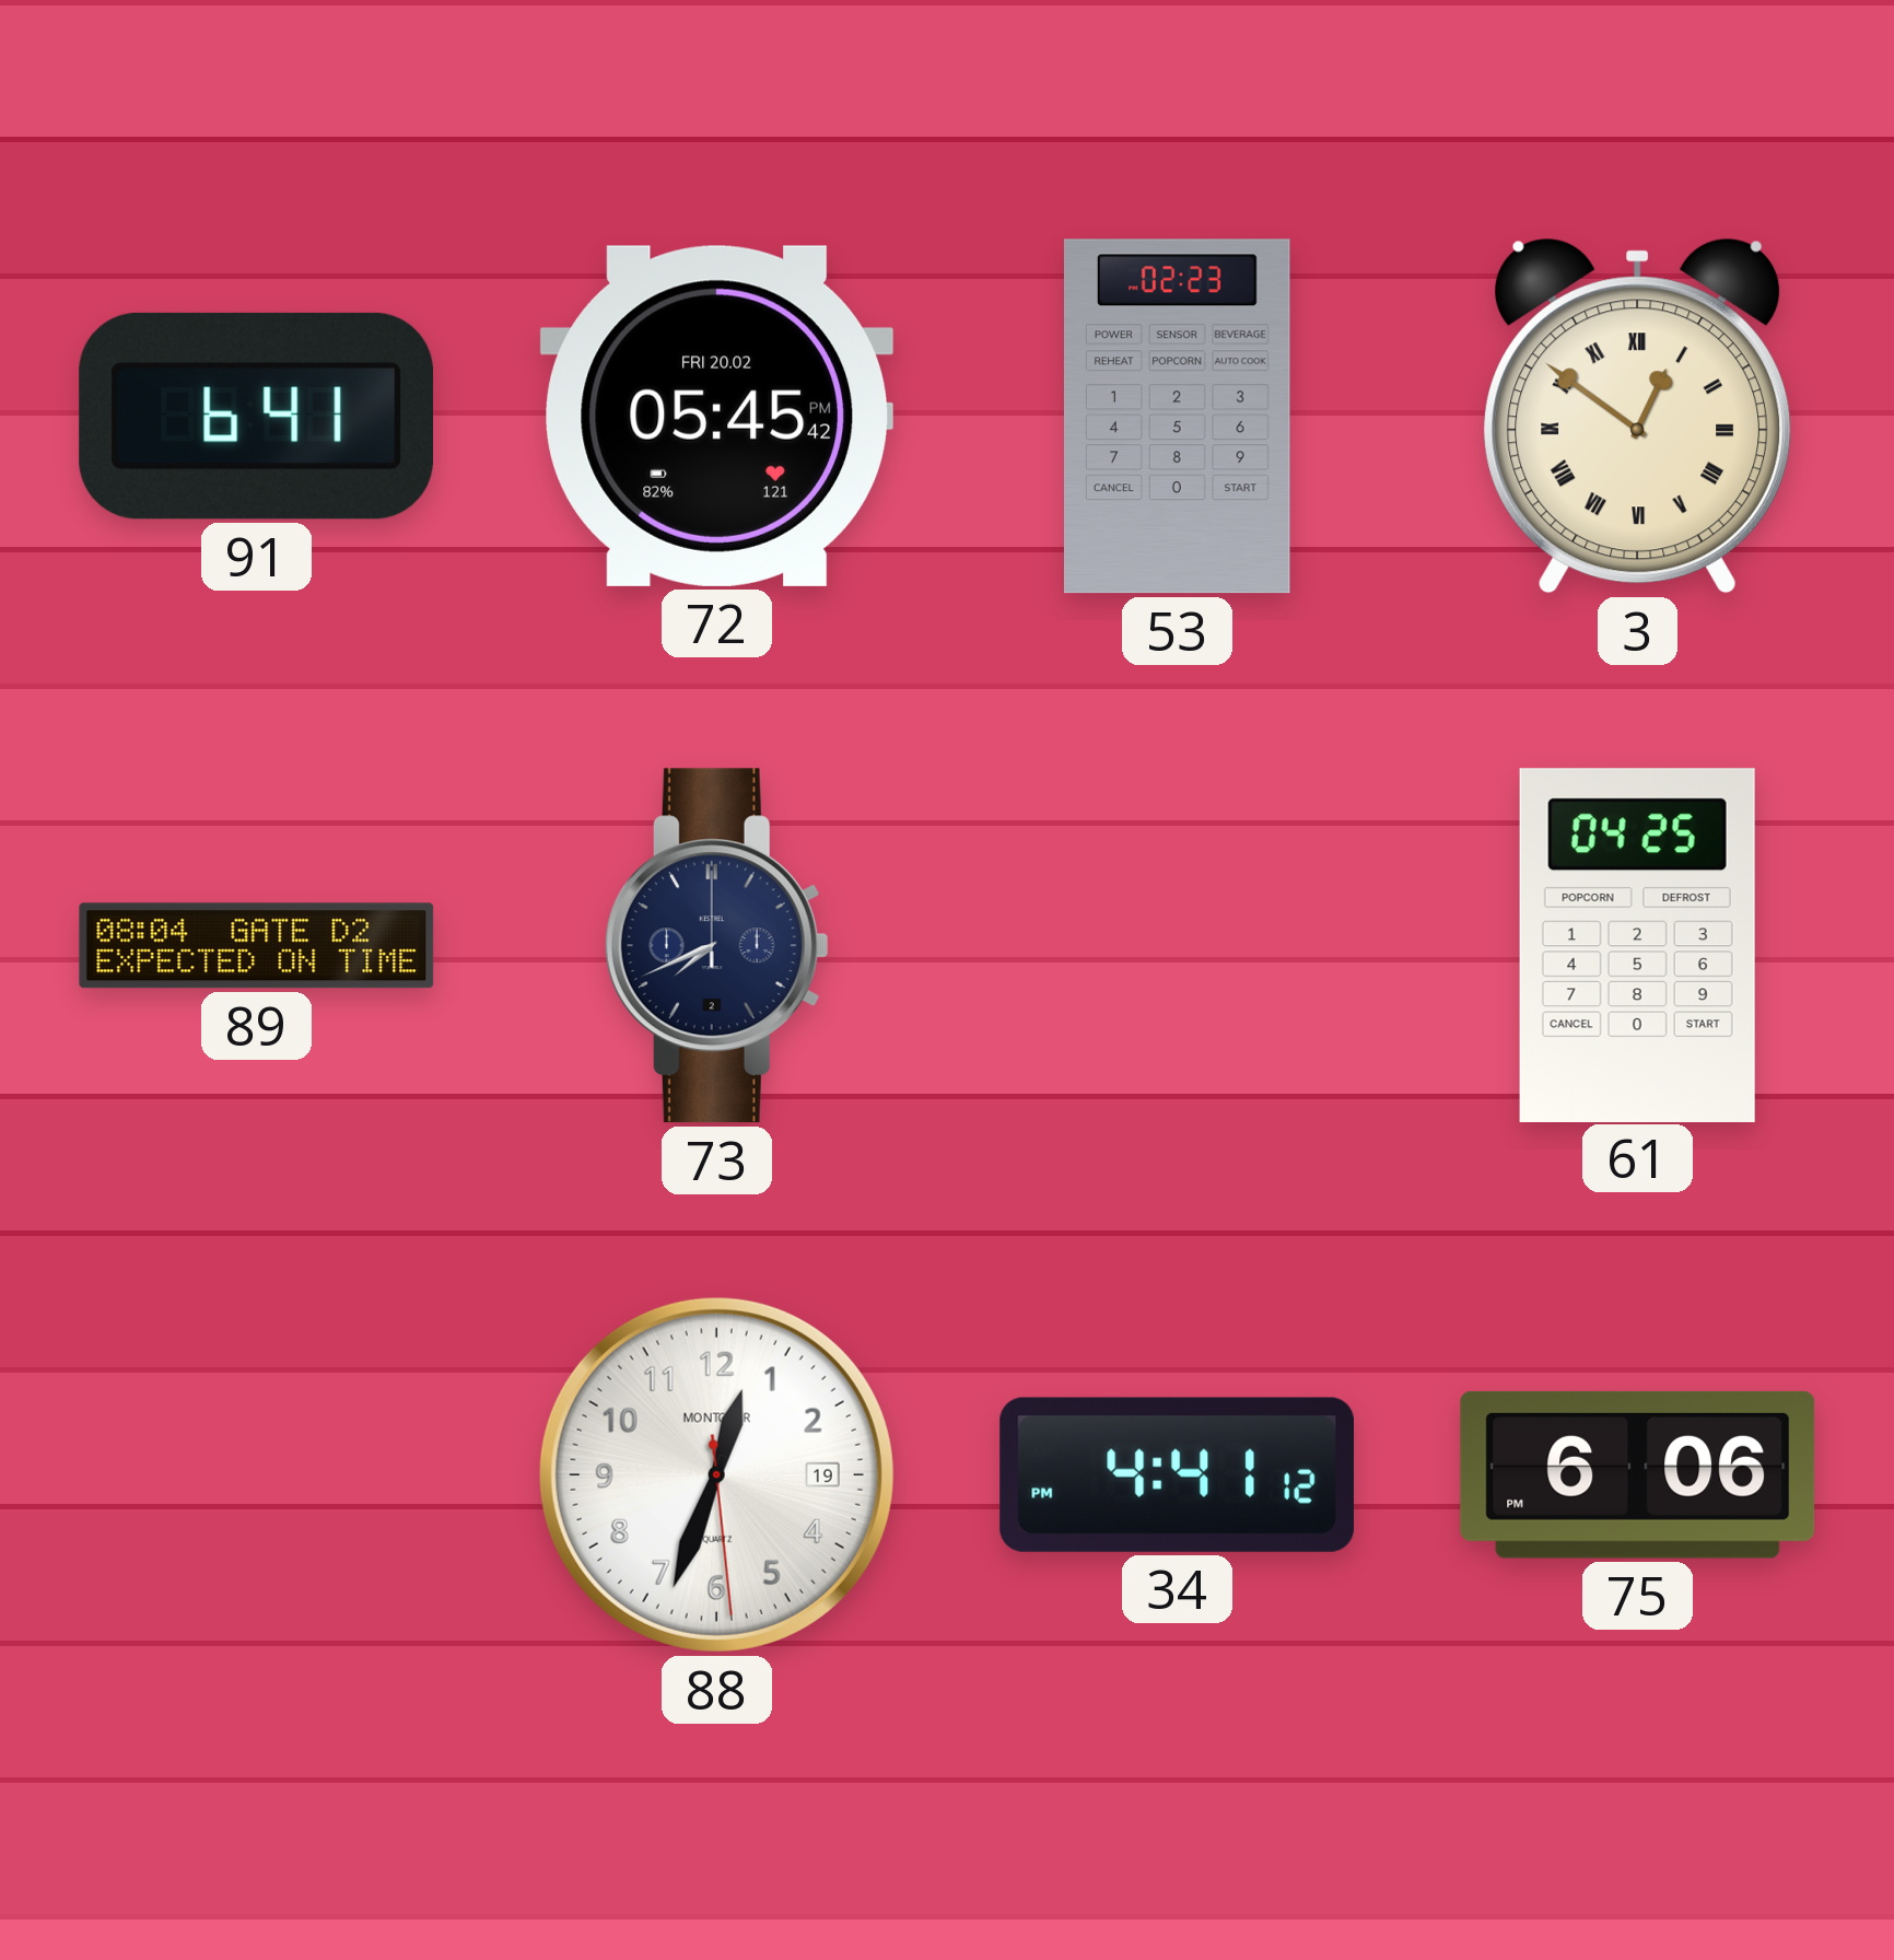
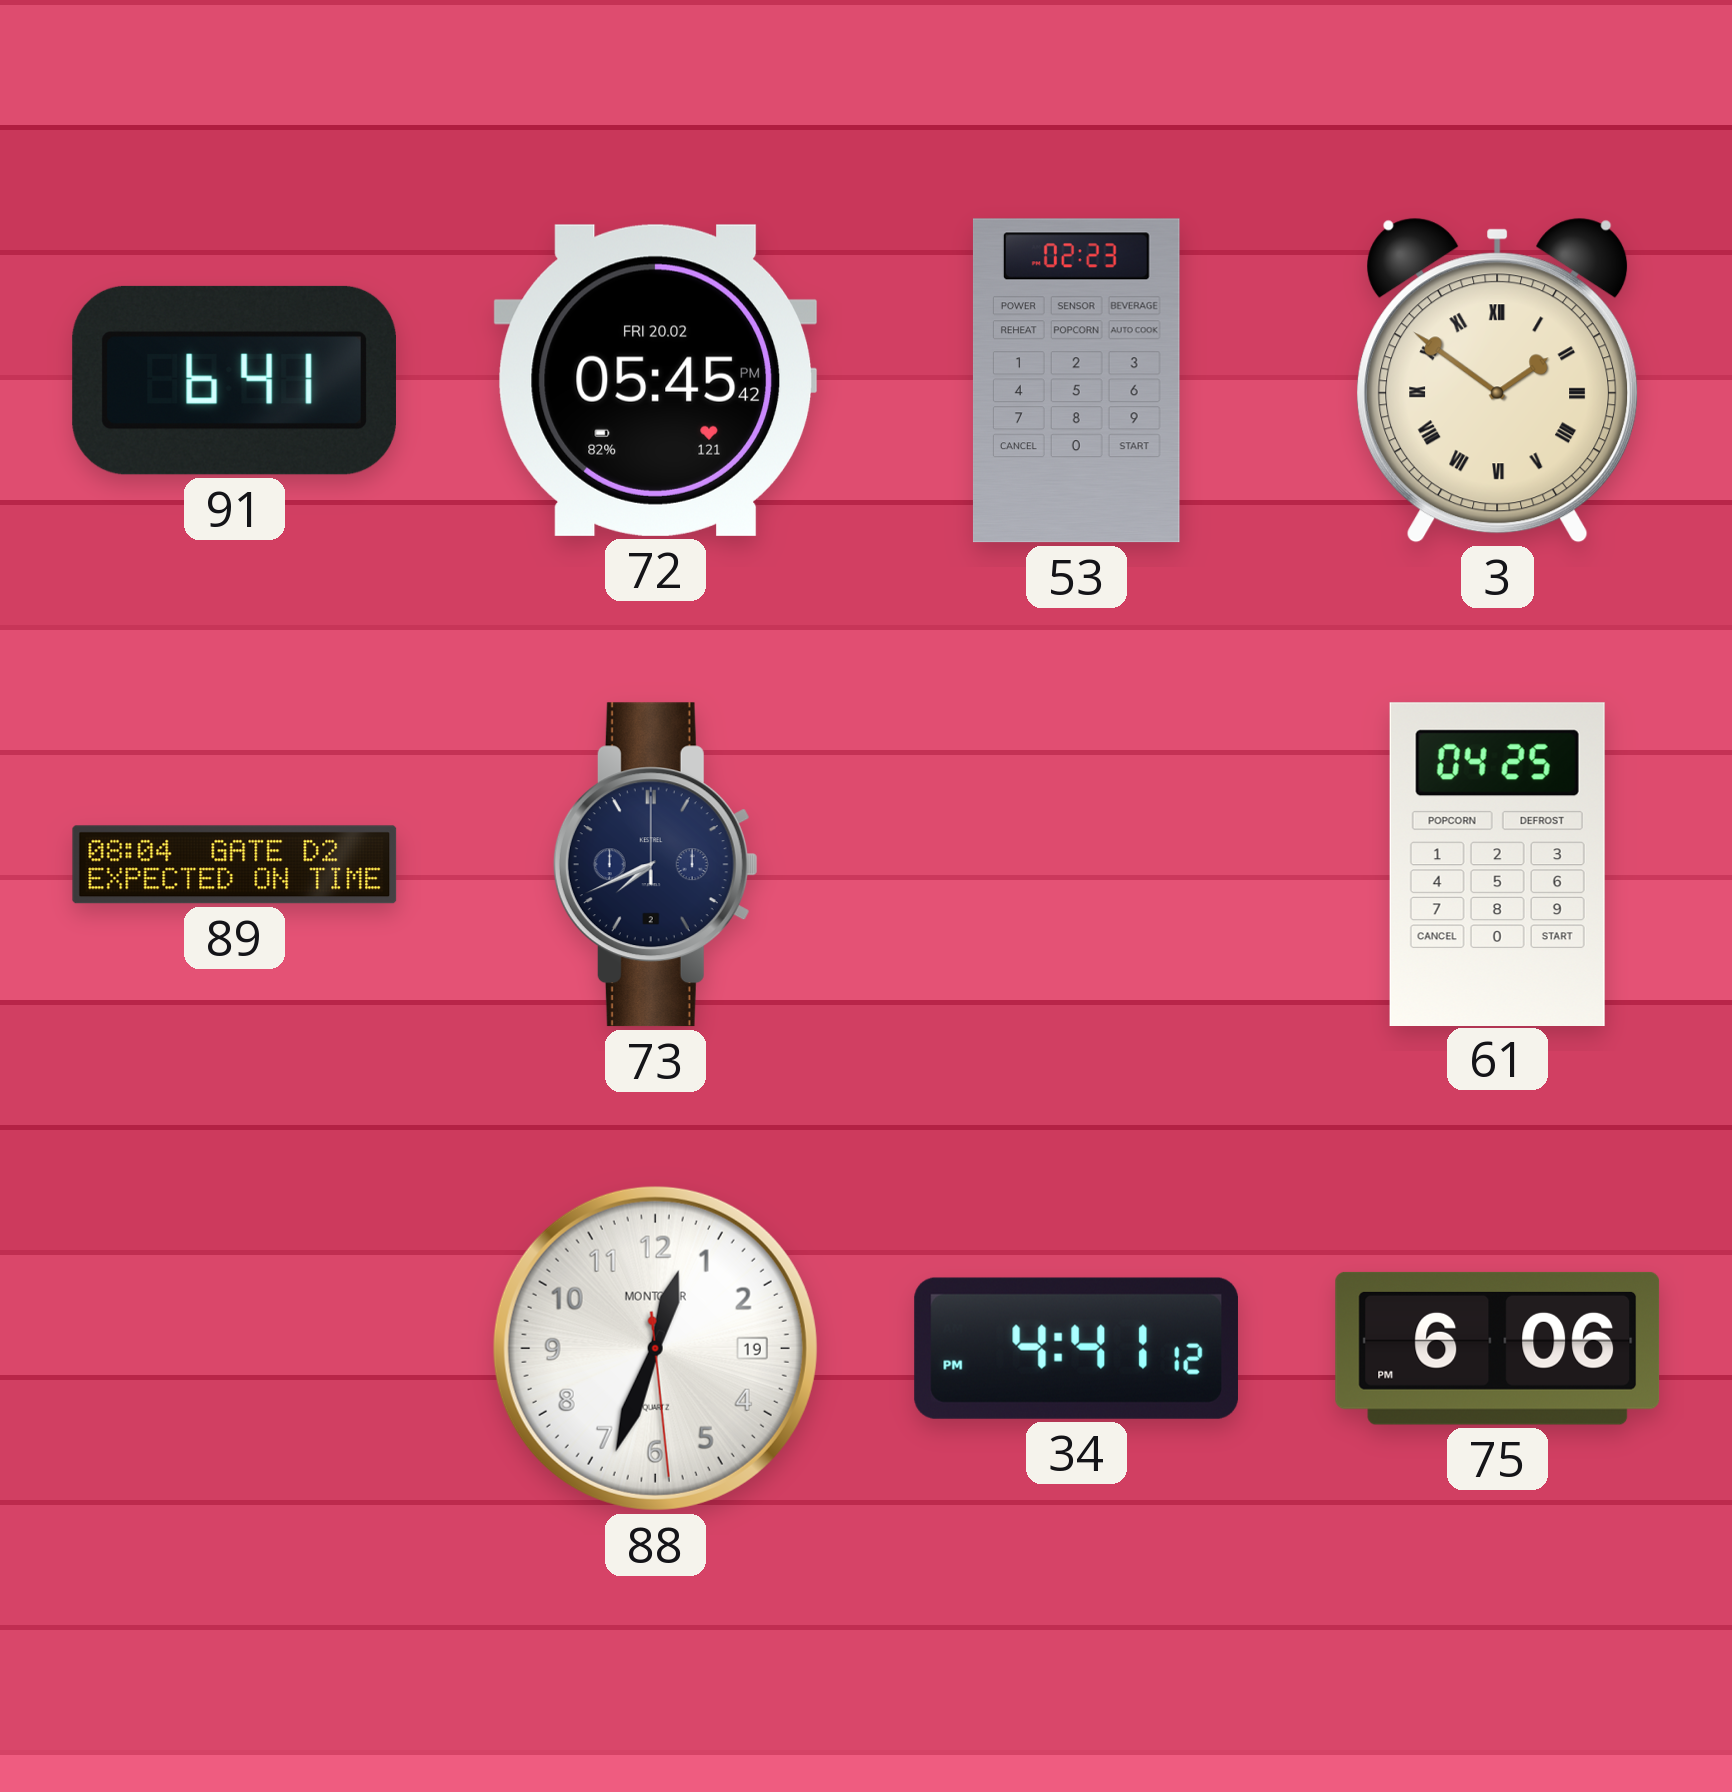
3: 12:51 -> 1:51
